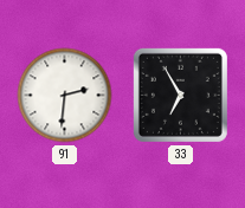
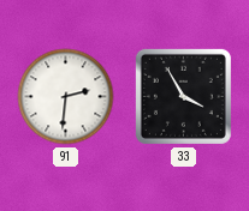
33: 6:55 -> 3:55
